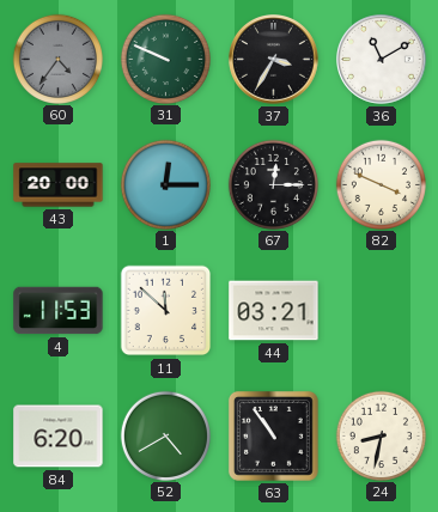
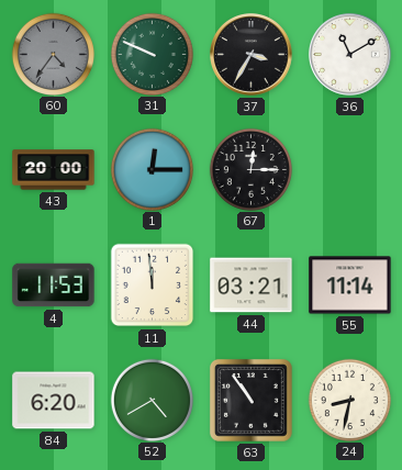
82: 3:49 -> none
11: 11:52 -> 11:59
55: none -> 11:14
